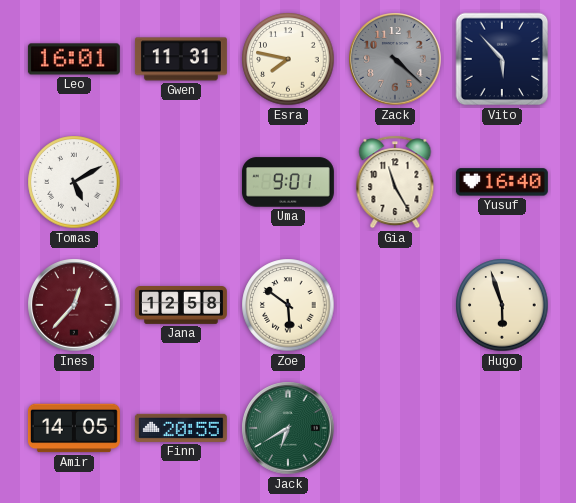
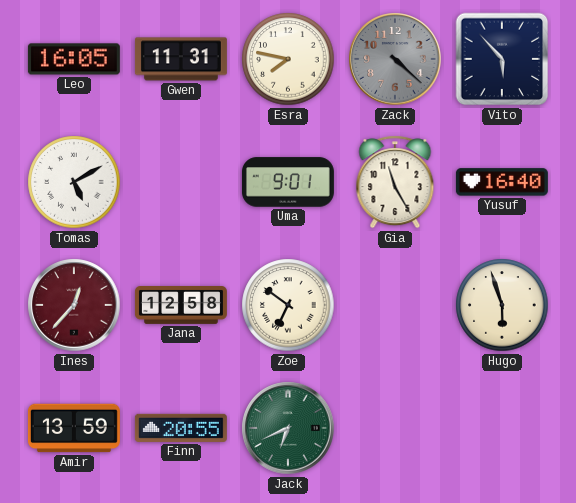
Leo: 16:01 -> 16:05
Zoe: 5:51 -> 6:51
Amir: 14:05 -> 13:59
Jack: 6:40 -> 6:41
